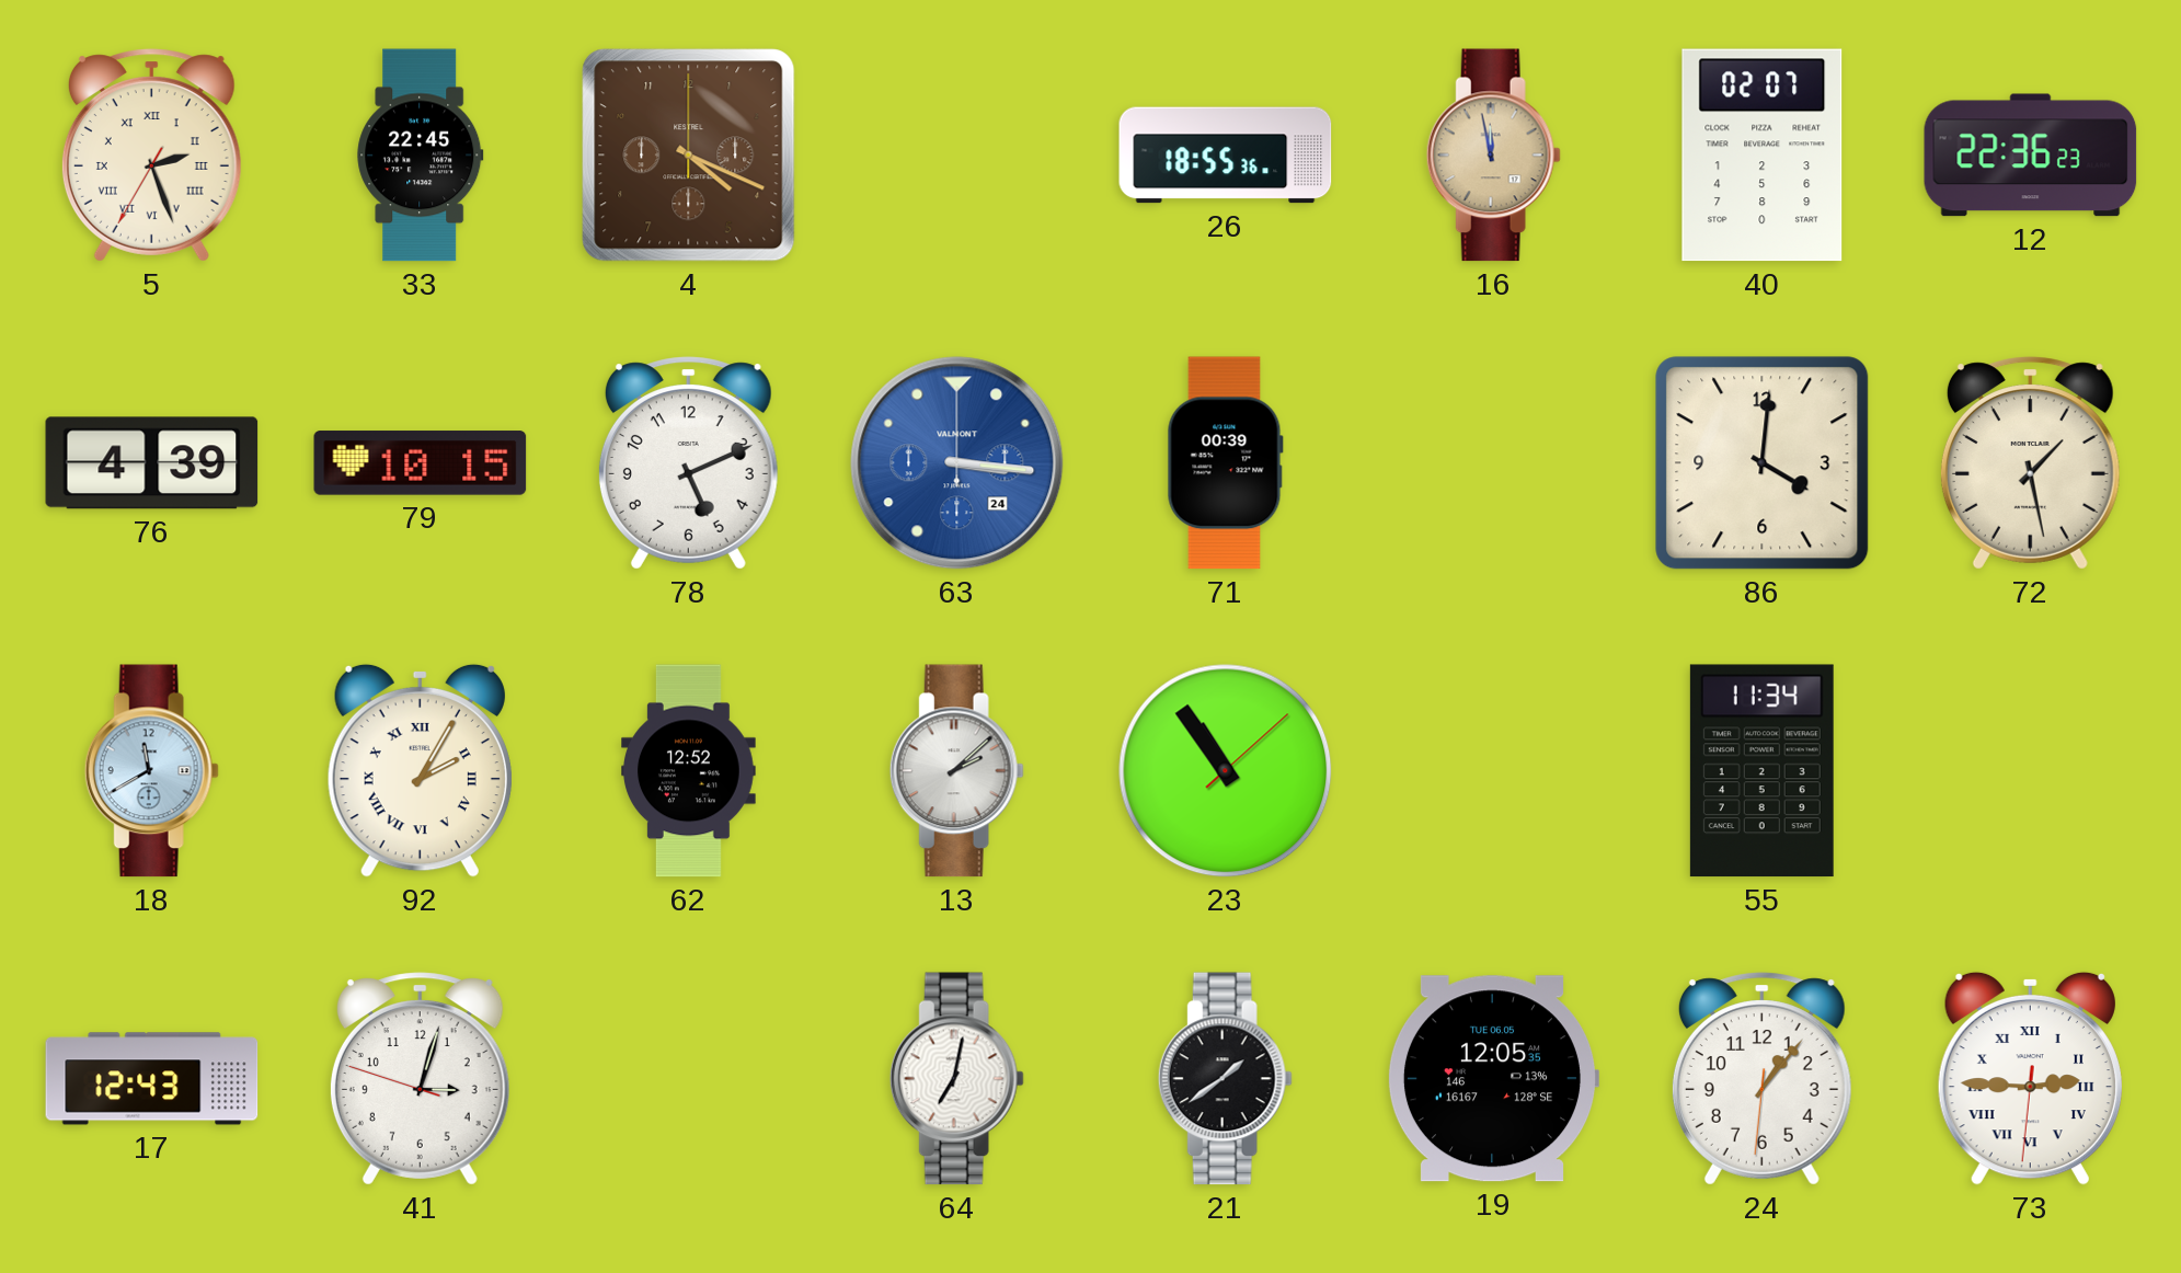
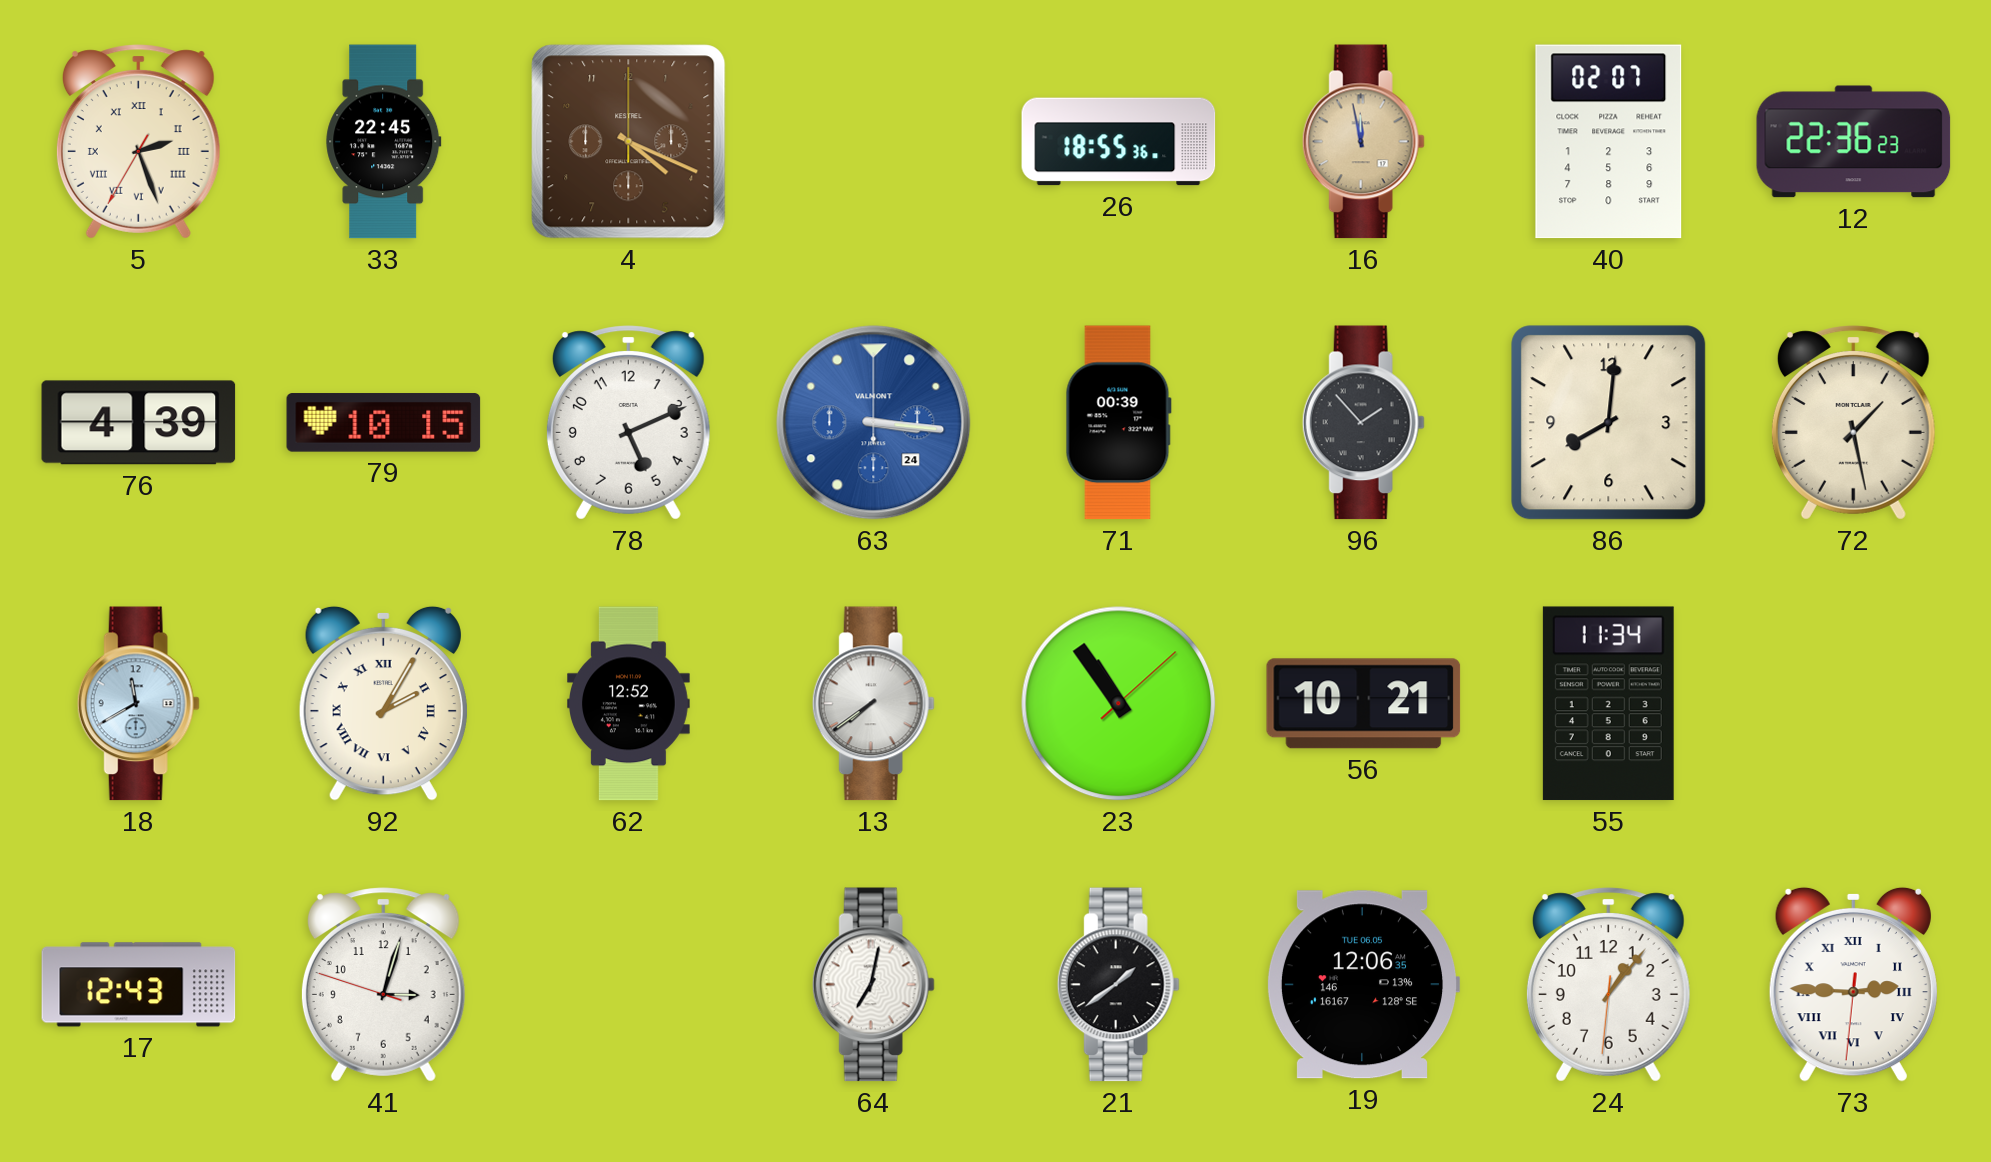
96: none -> 1:53
86: 4:01 -> 8:01
13: 2:08 -> 7:39
56: none -> 10:21
19: 12:05 -> 12:06
